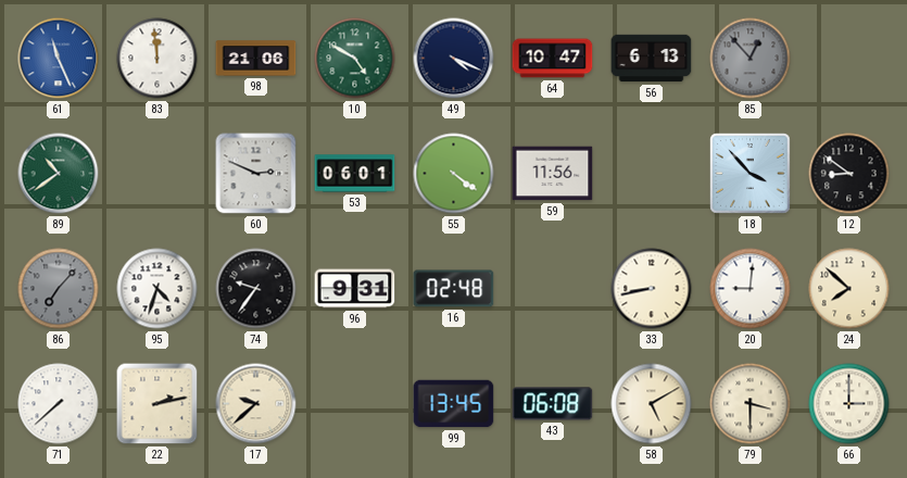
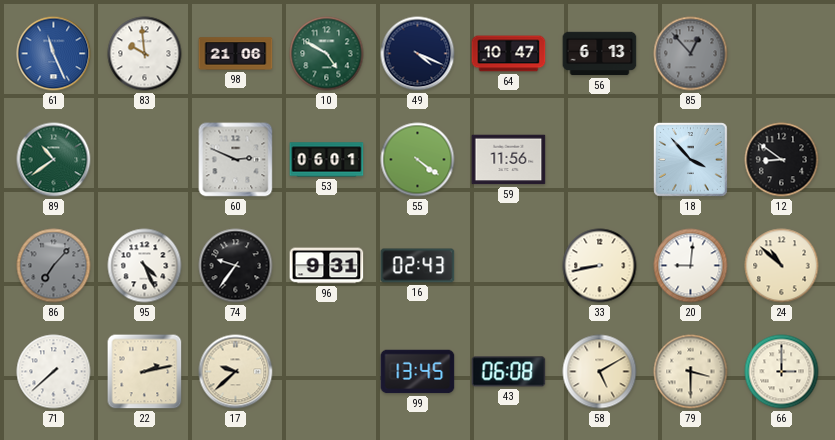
83: 11:59 -> 9:59
95: 4:33 -> 4:26
16: 02:48 -> 02:43
24: 7:52 -> 10:52
